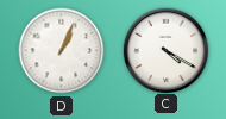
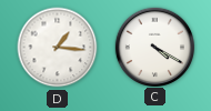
D: 1:04 -> 1:16
